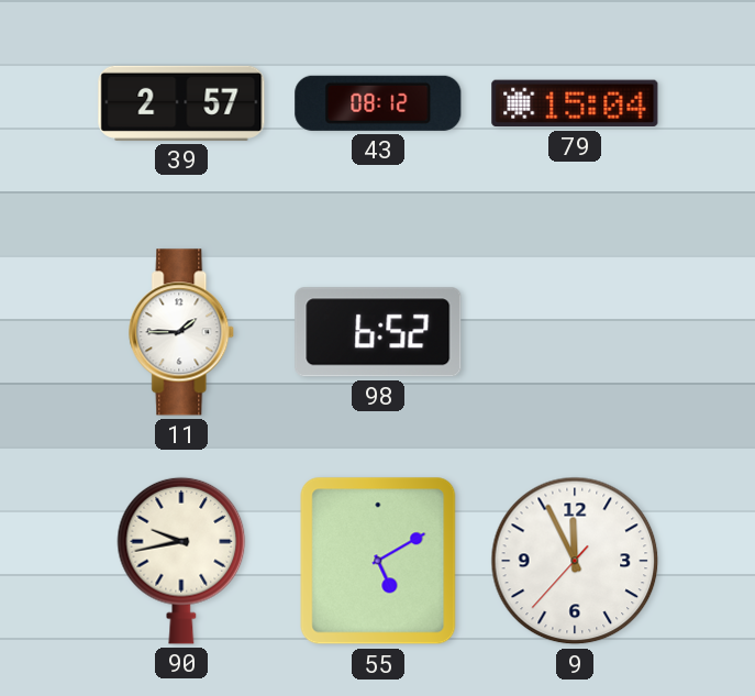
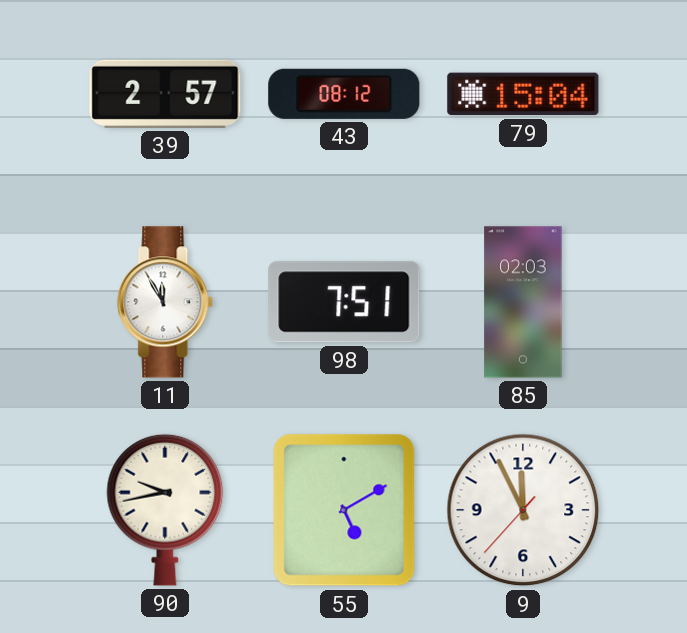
11: 1:45 -> 11:55
98: 6:52 -> 7:51
85: none -> 02:03
